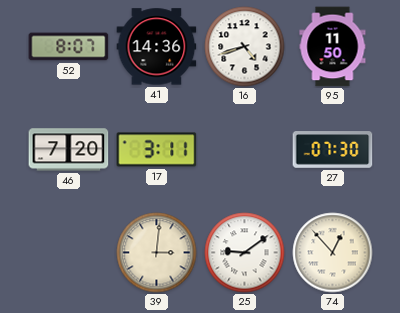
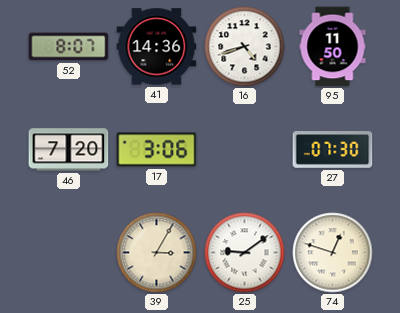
17: 3:11 -> 3:06
39: 3:01 -> 3:05
74: 12:53 -> 12:48
